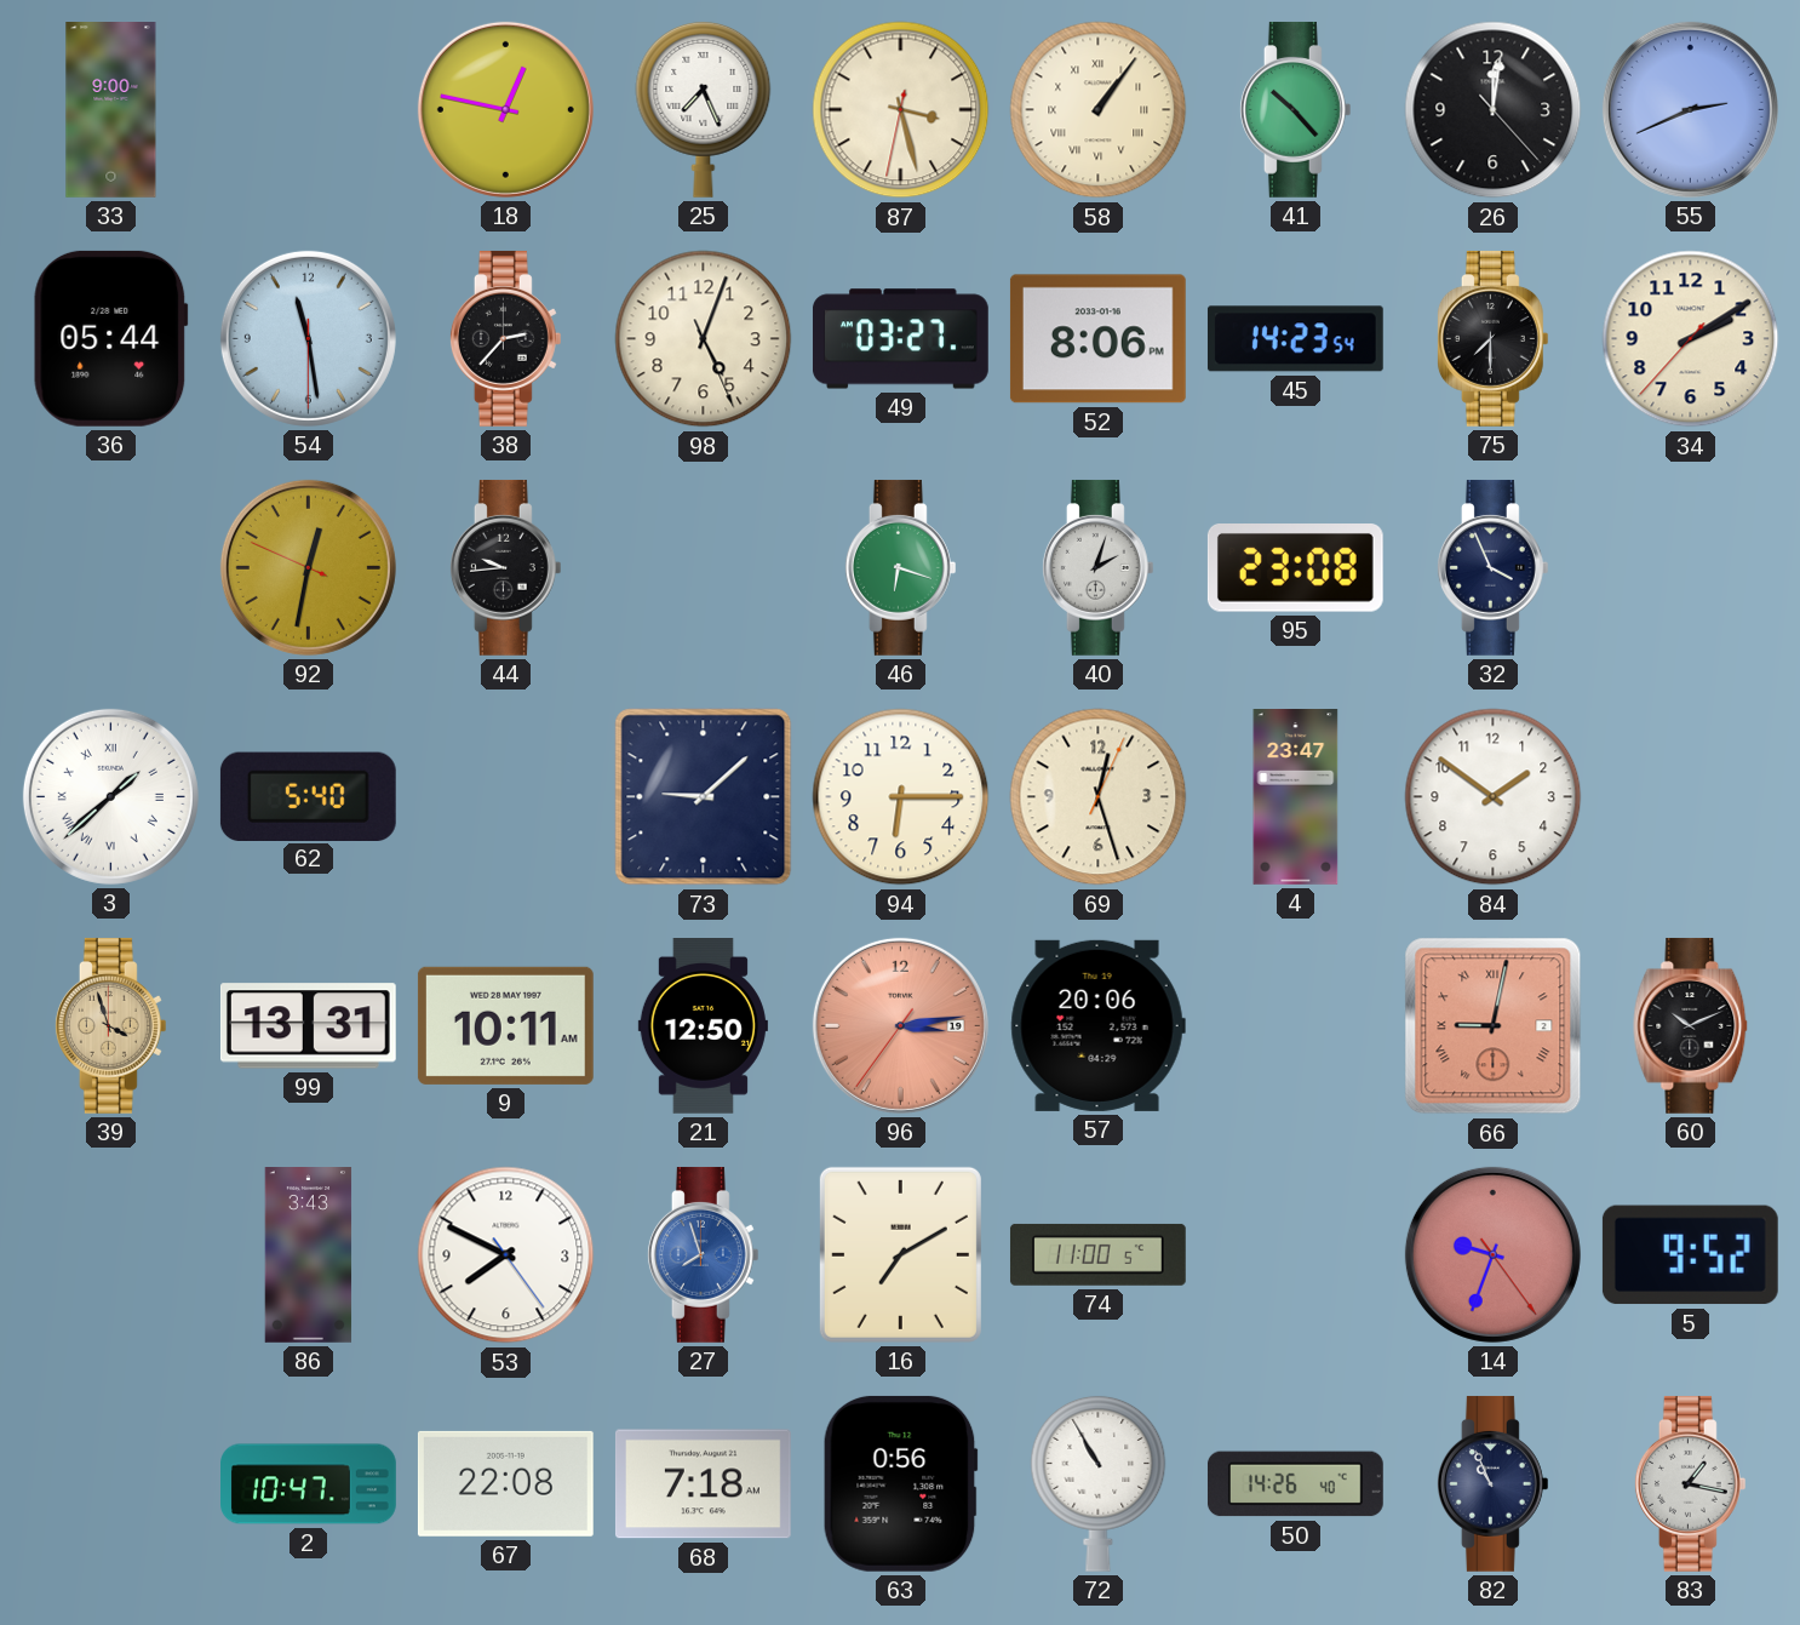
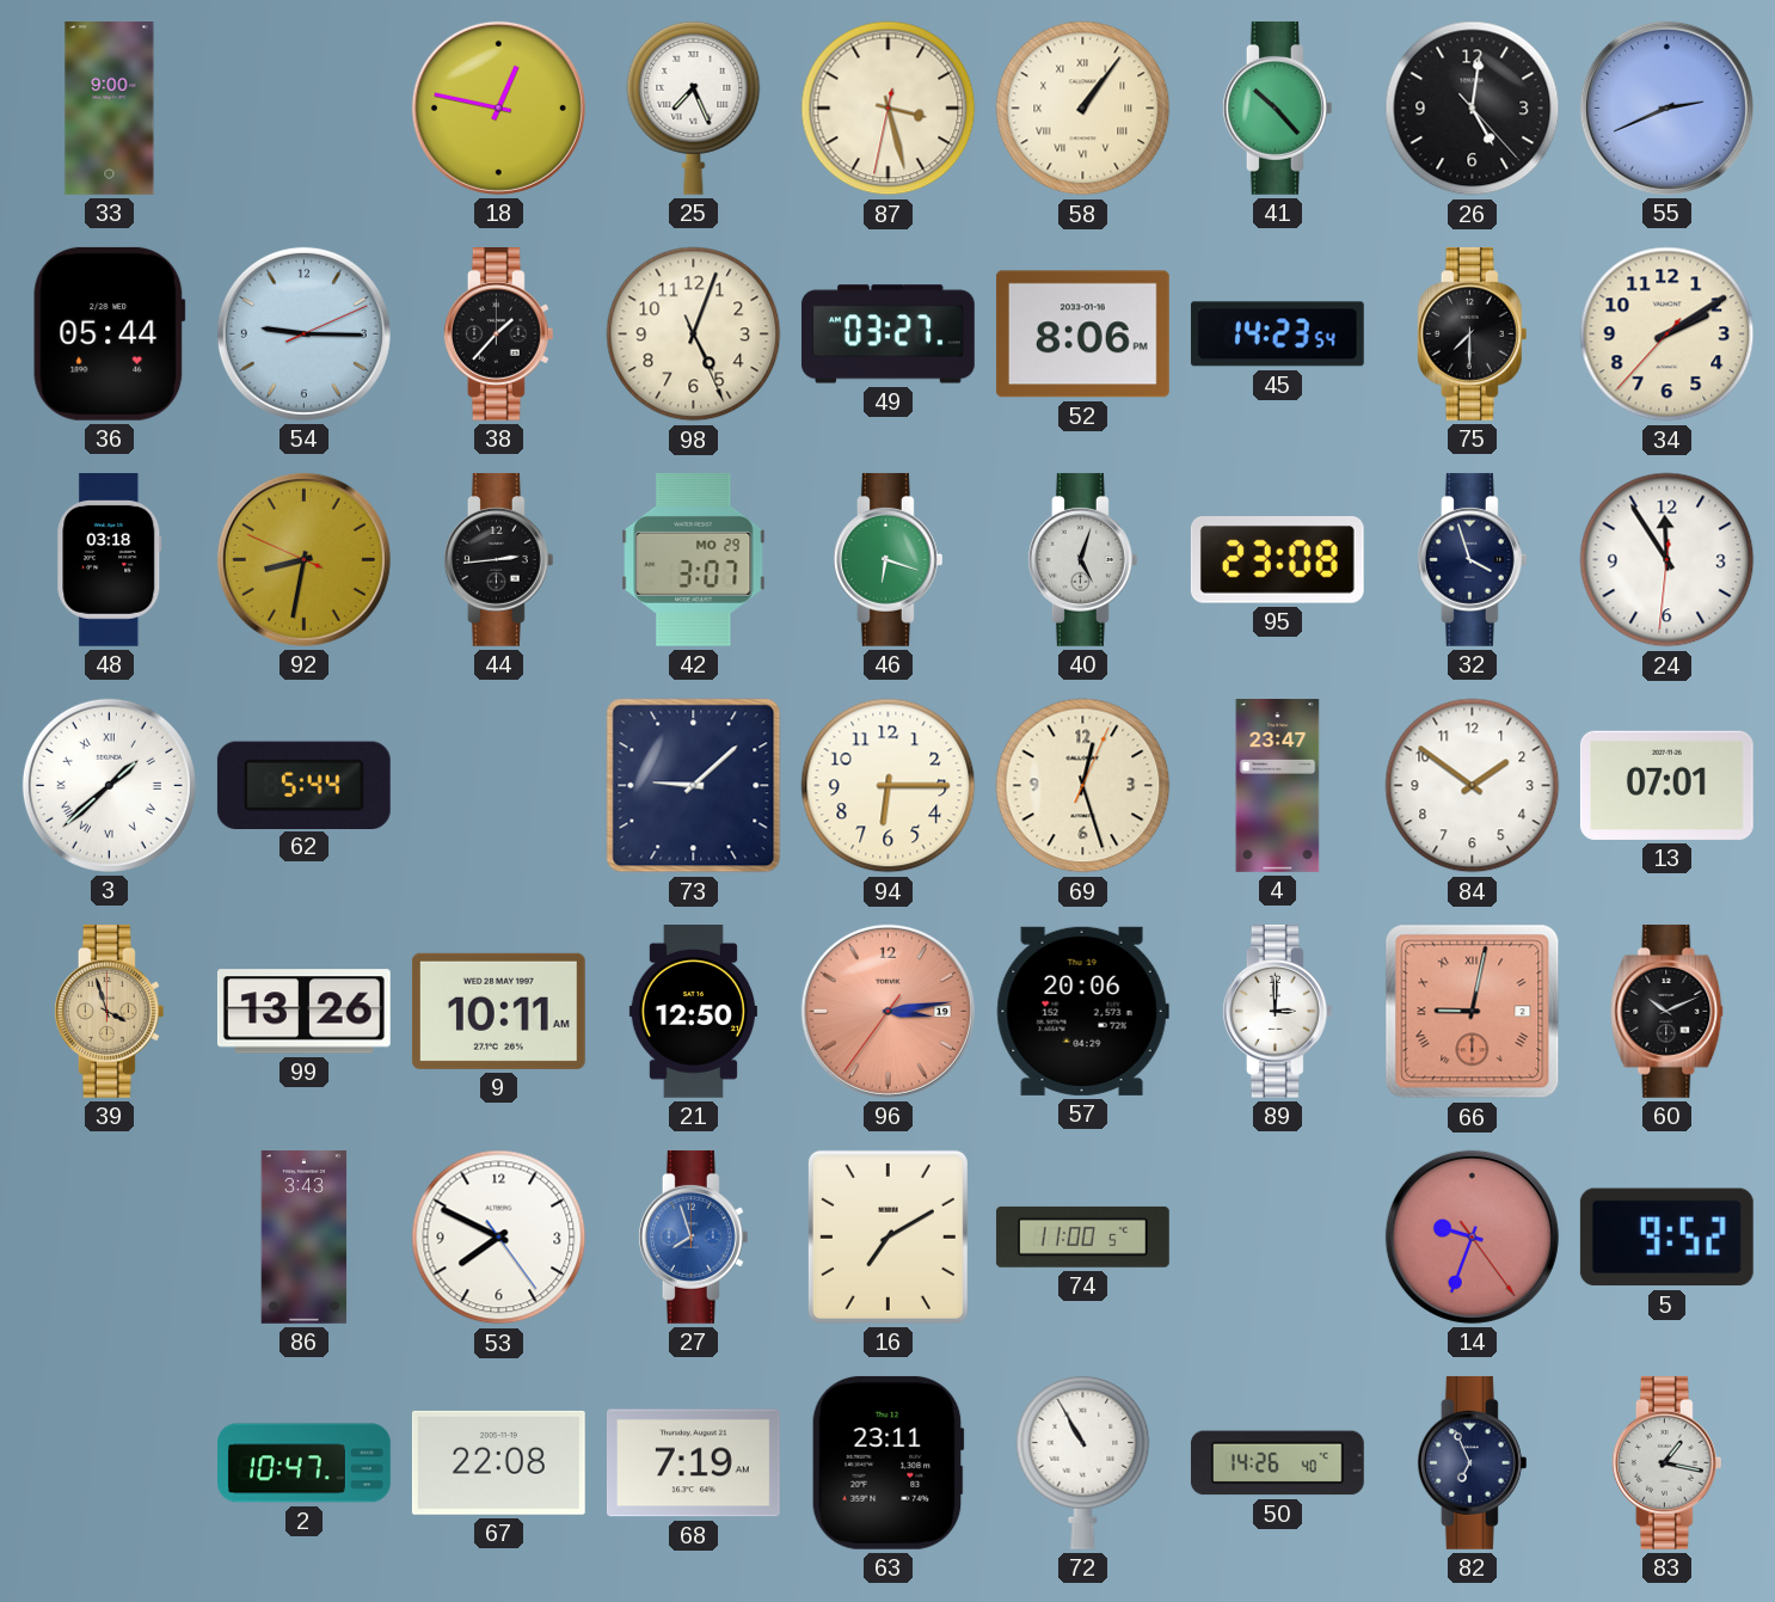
26: 12:01 -> 5:01
54: 11:28 -> 9:15
38: 2:37 -> 1:37
48: none -> 03:18
92: 12:31 -> 8:31
44: 9:44 -> 2:44
42: none -> 3:07
40: 2:03 -> 5:03
32: 3:56 -> 3:57
24: none -> 11:54
62: 5:40 -> 5:44
13: none -> 07:01
99: 13:31 -> 13:26
89: none -> 3:00
68: 7:18 -> 7:19
63: 0:56 -> 23:11
82: 10:56 -> 6:56
